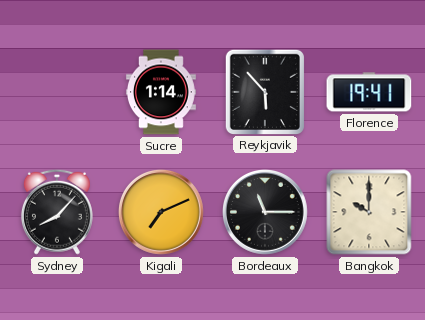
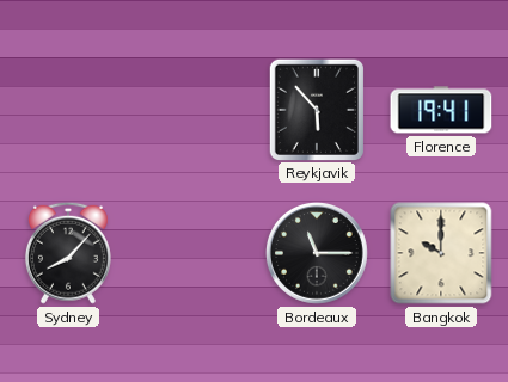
Sucre: 1:14 -> none
Kigali: 7:11 -> none
